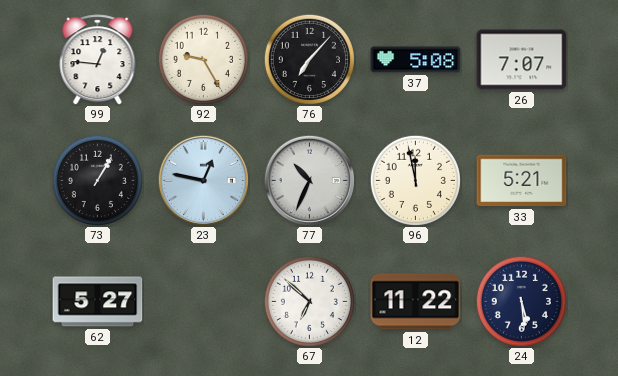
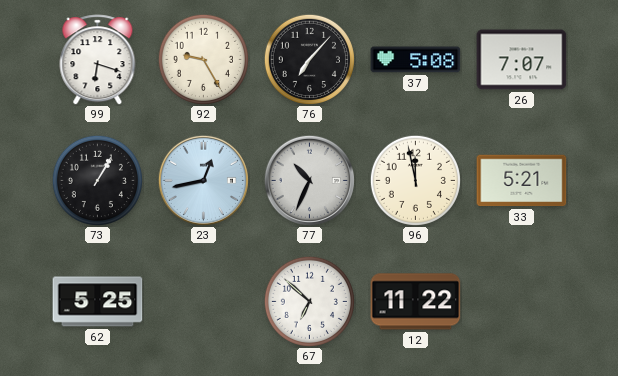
99: 12:46 -> 6:18
23: 12:47 -> 12:43
62: 5:27 -> 5:25
24: 5:29 -> none
